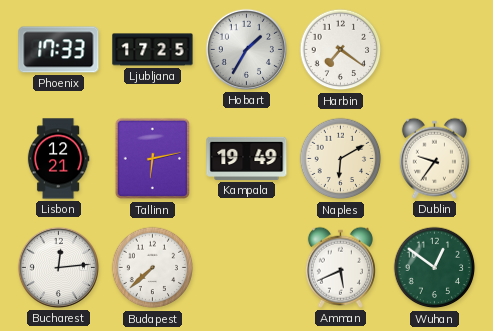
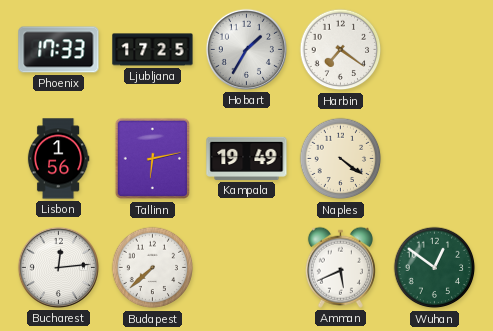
Lisbon: 12:21 -> 1:56
Naples: 6:10 -> 4:21
Dublin: 9:36 -> none
